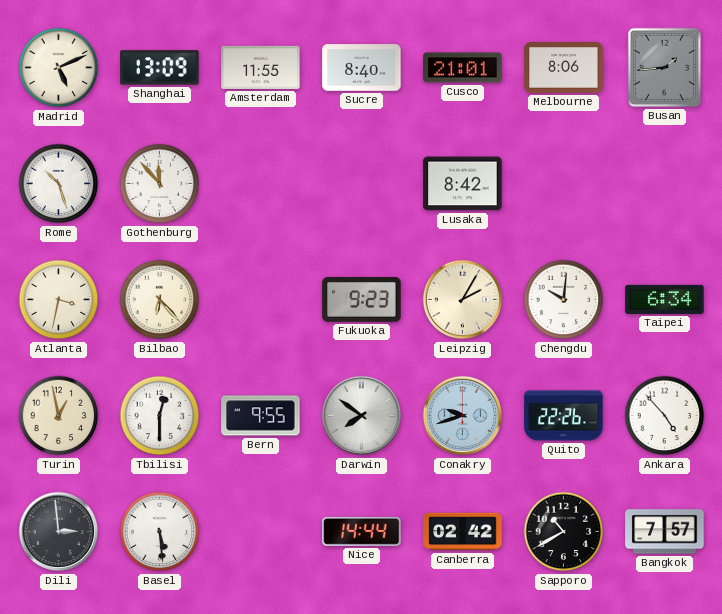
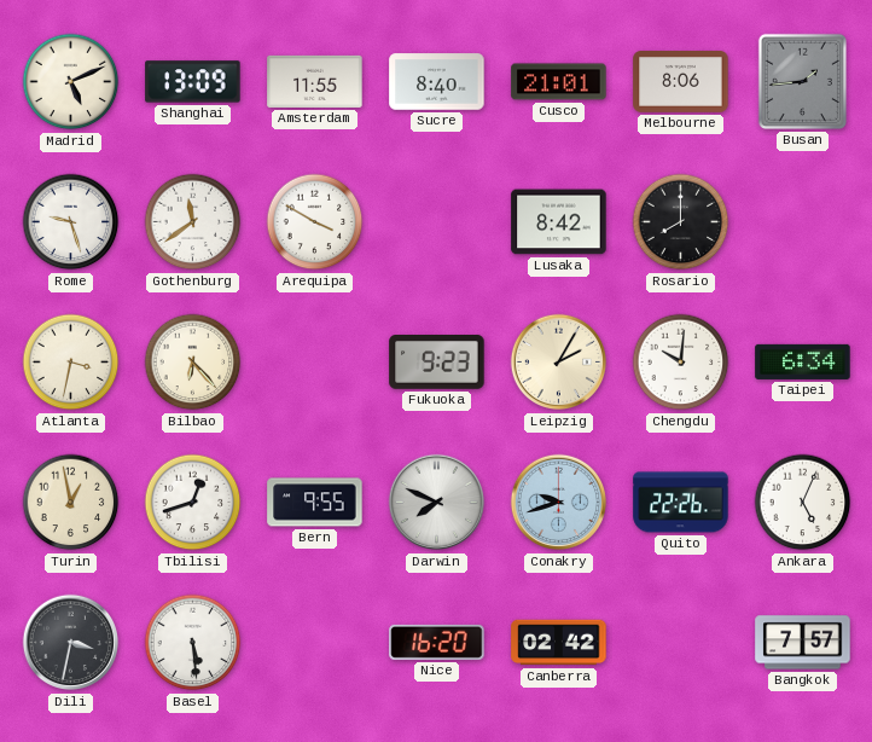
Rome: 10:27 -> 9:27
Gothenburg: 11:53 -> 11:39
Arequipa: none -> 3:50
Rosario: none -> 8:00
Tbilisi: 12:30 -> 12:42
Darwin: 7:51 -> 7:49
Ankara: 4:53 -> 5:04
Dili: 2:59 -> 3:32
Nice: 14:44 -> 16:20
Sapporo: 10:40 -> none
